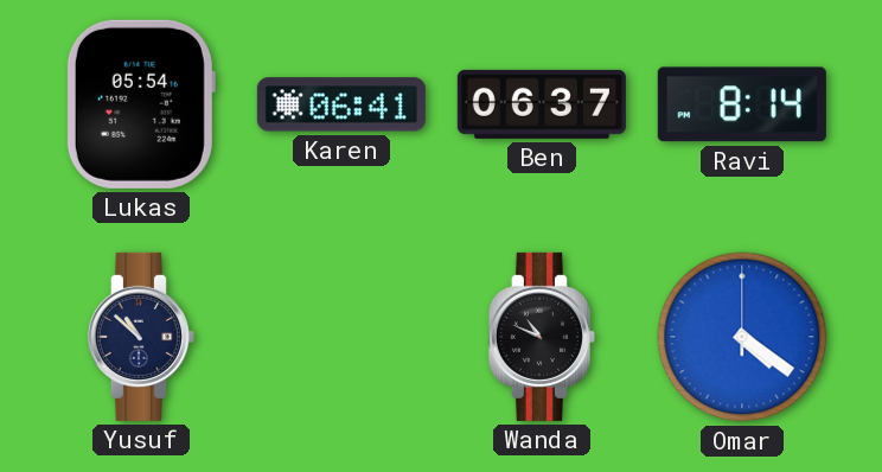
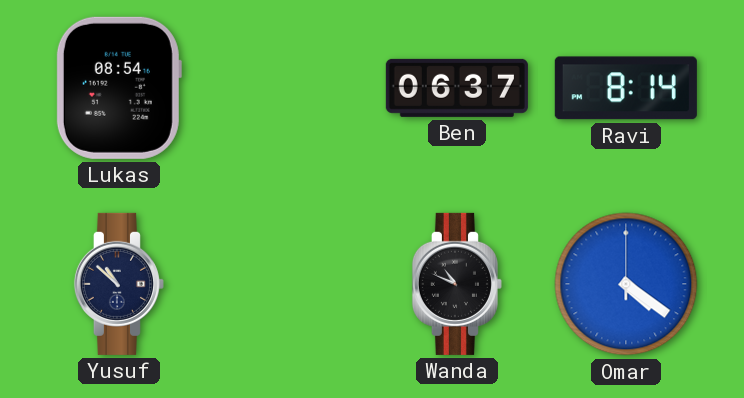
Lukas: 05:54 -> 08:54
Karen: 06:41 -> none
